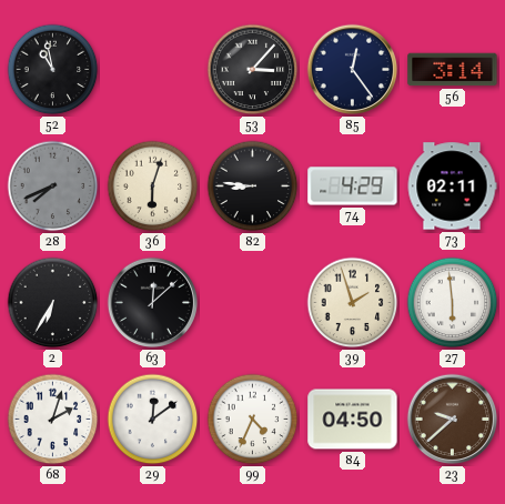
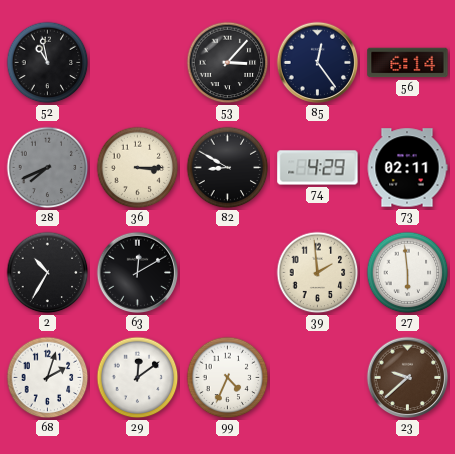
56: 3:14 -> 6:14
36: 6:03 -> 3:15
82: 8:46 -> 8:50
2: 6:35 -> 10:35
63: 12:08 -> 12:10
39: 1:57 -> 1:59
84: 04:50 -> none
